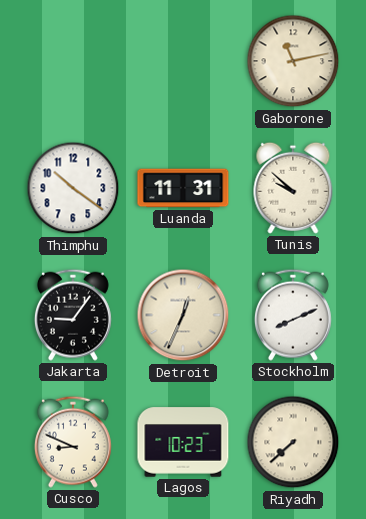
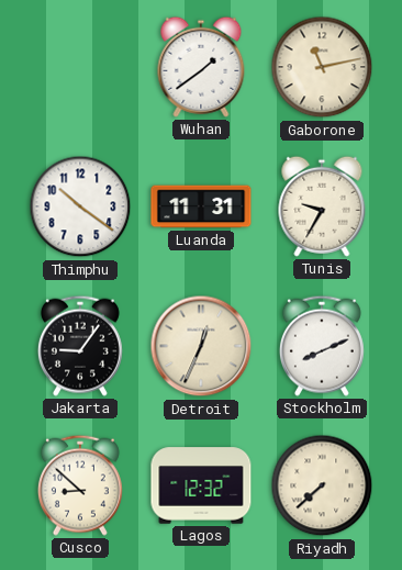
Wuhan: none -> 1:39
Tunis: 9:52 -> 9:35
Cusco: 8:49 -> 8:52
Lagos: 10:23 -> 12:32
